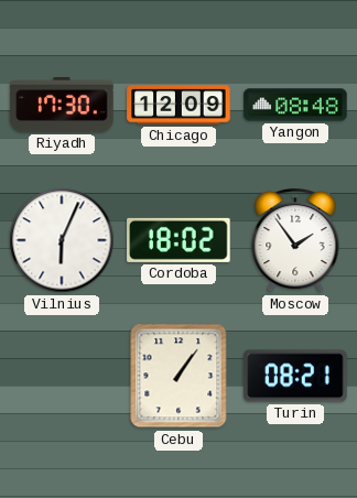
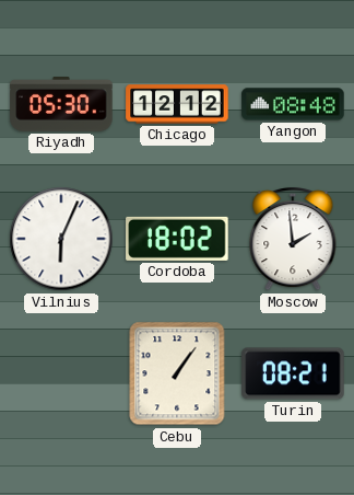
Riyadh: 17:30 -> 05:30
Chicago: 12:09 -> 12:12
Moscow: 1:54 -> 1:59
